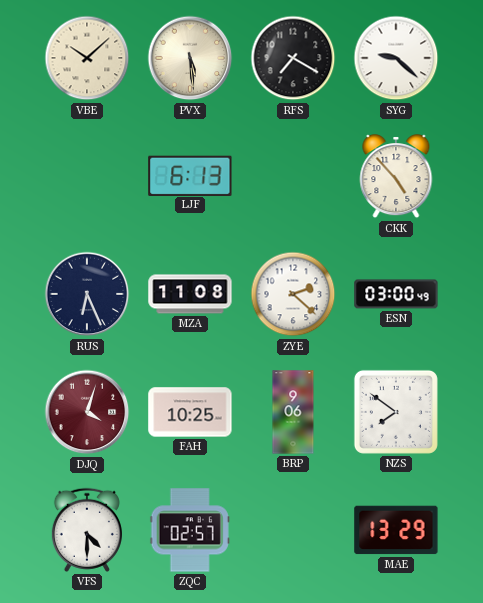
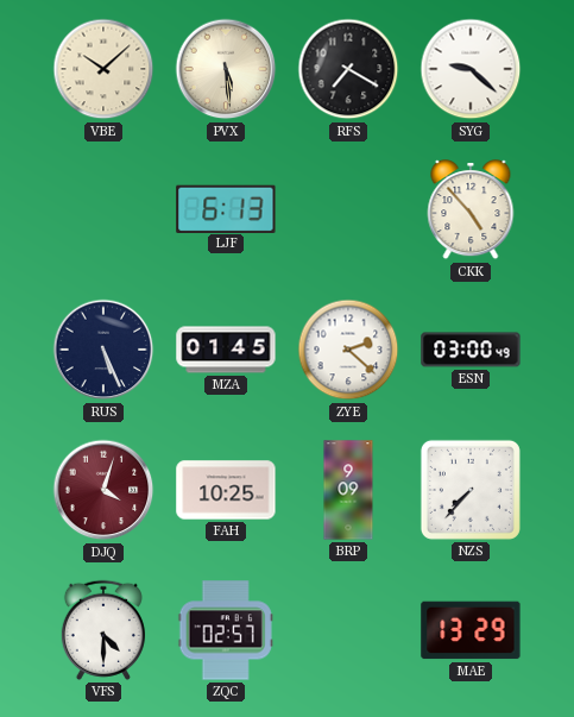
RUS: 6:26 -> 5:26
MZA: 11:08 -> 01:45
BRP: 9:06 -> 9:09
NZS: 7:51 -> 7:37
